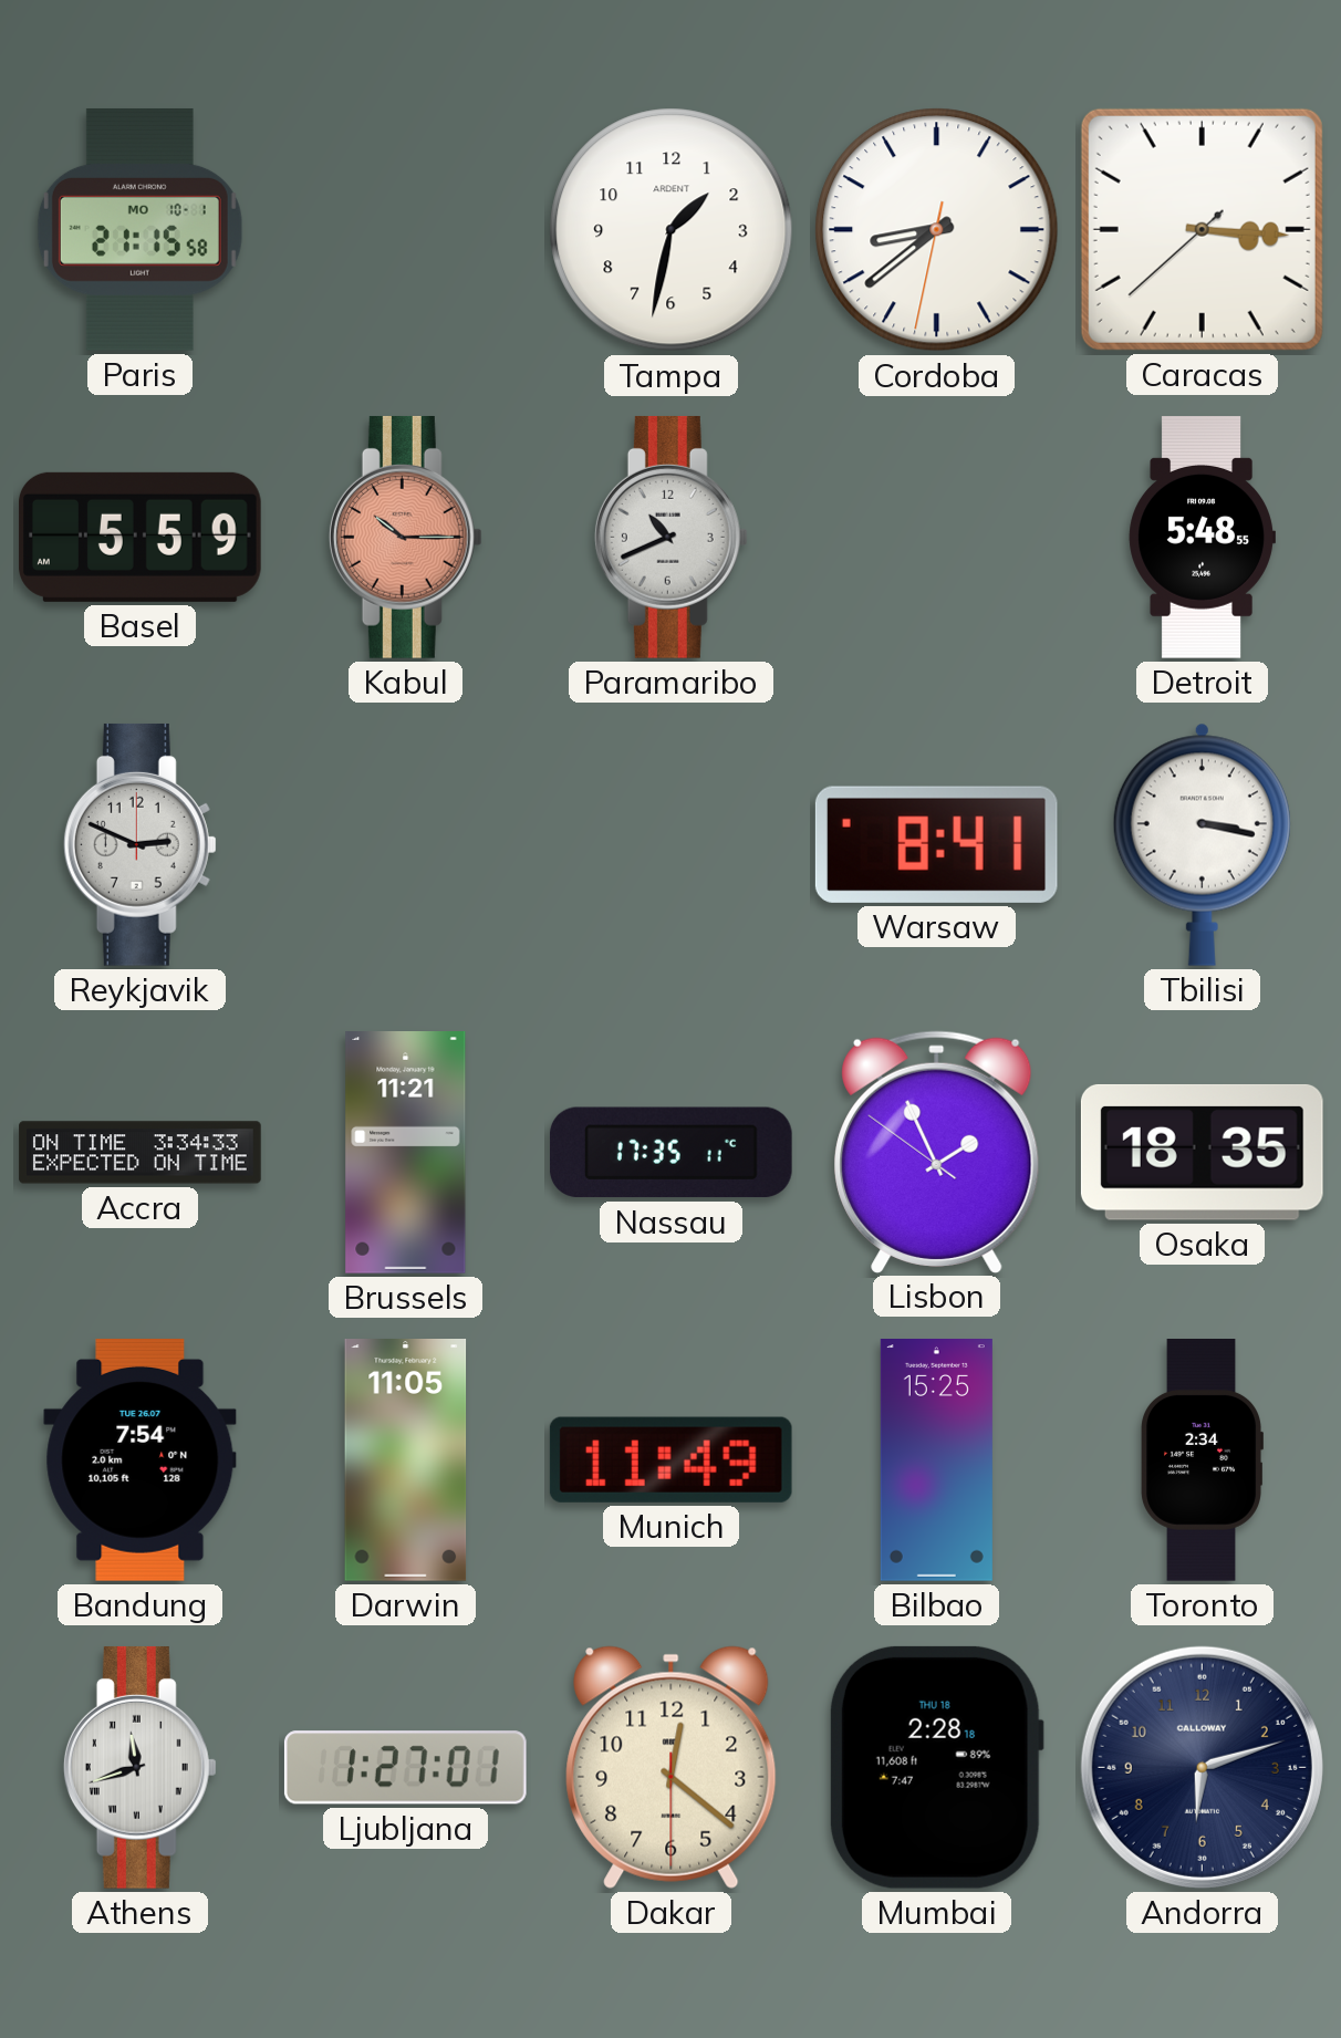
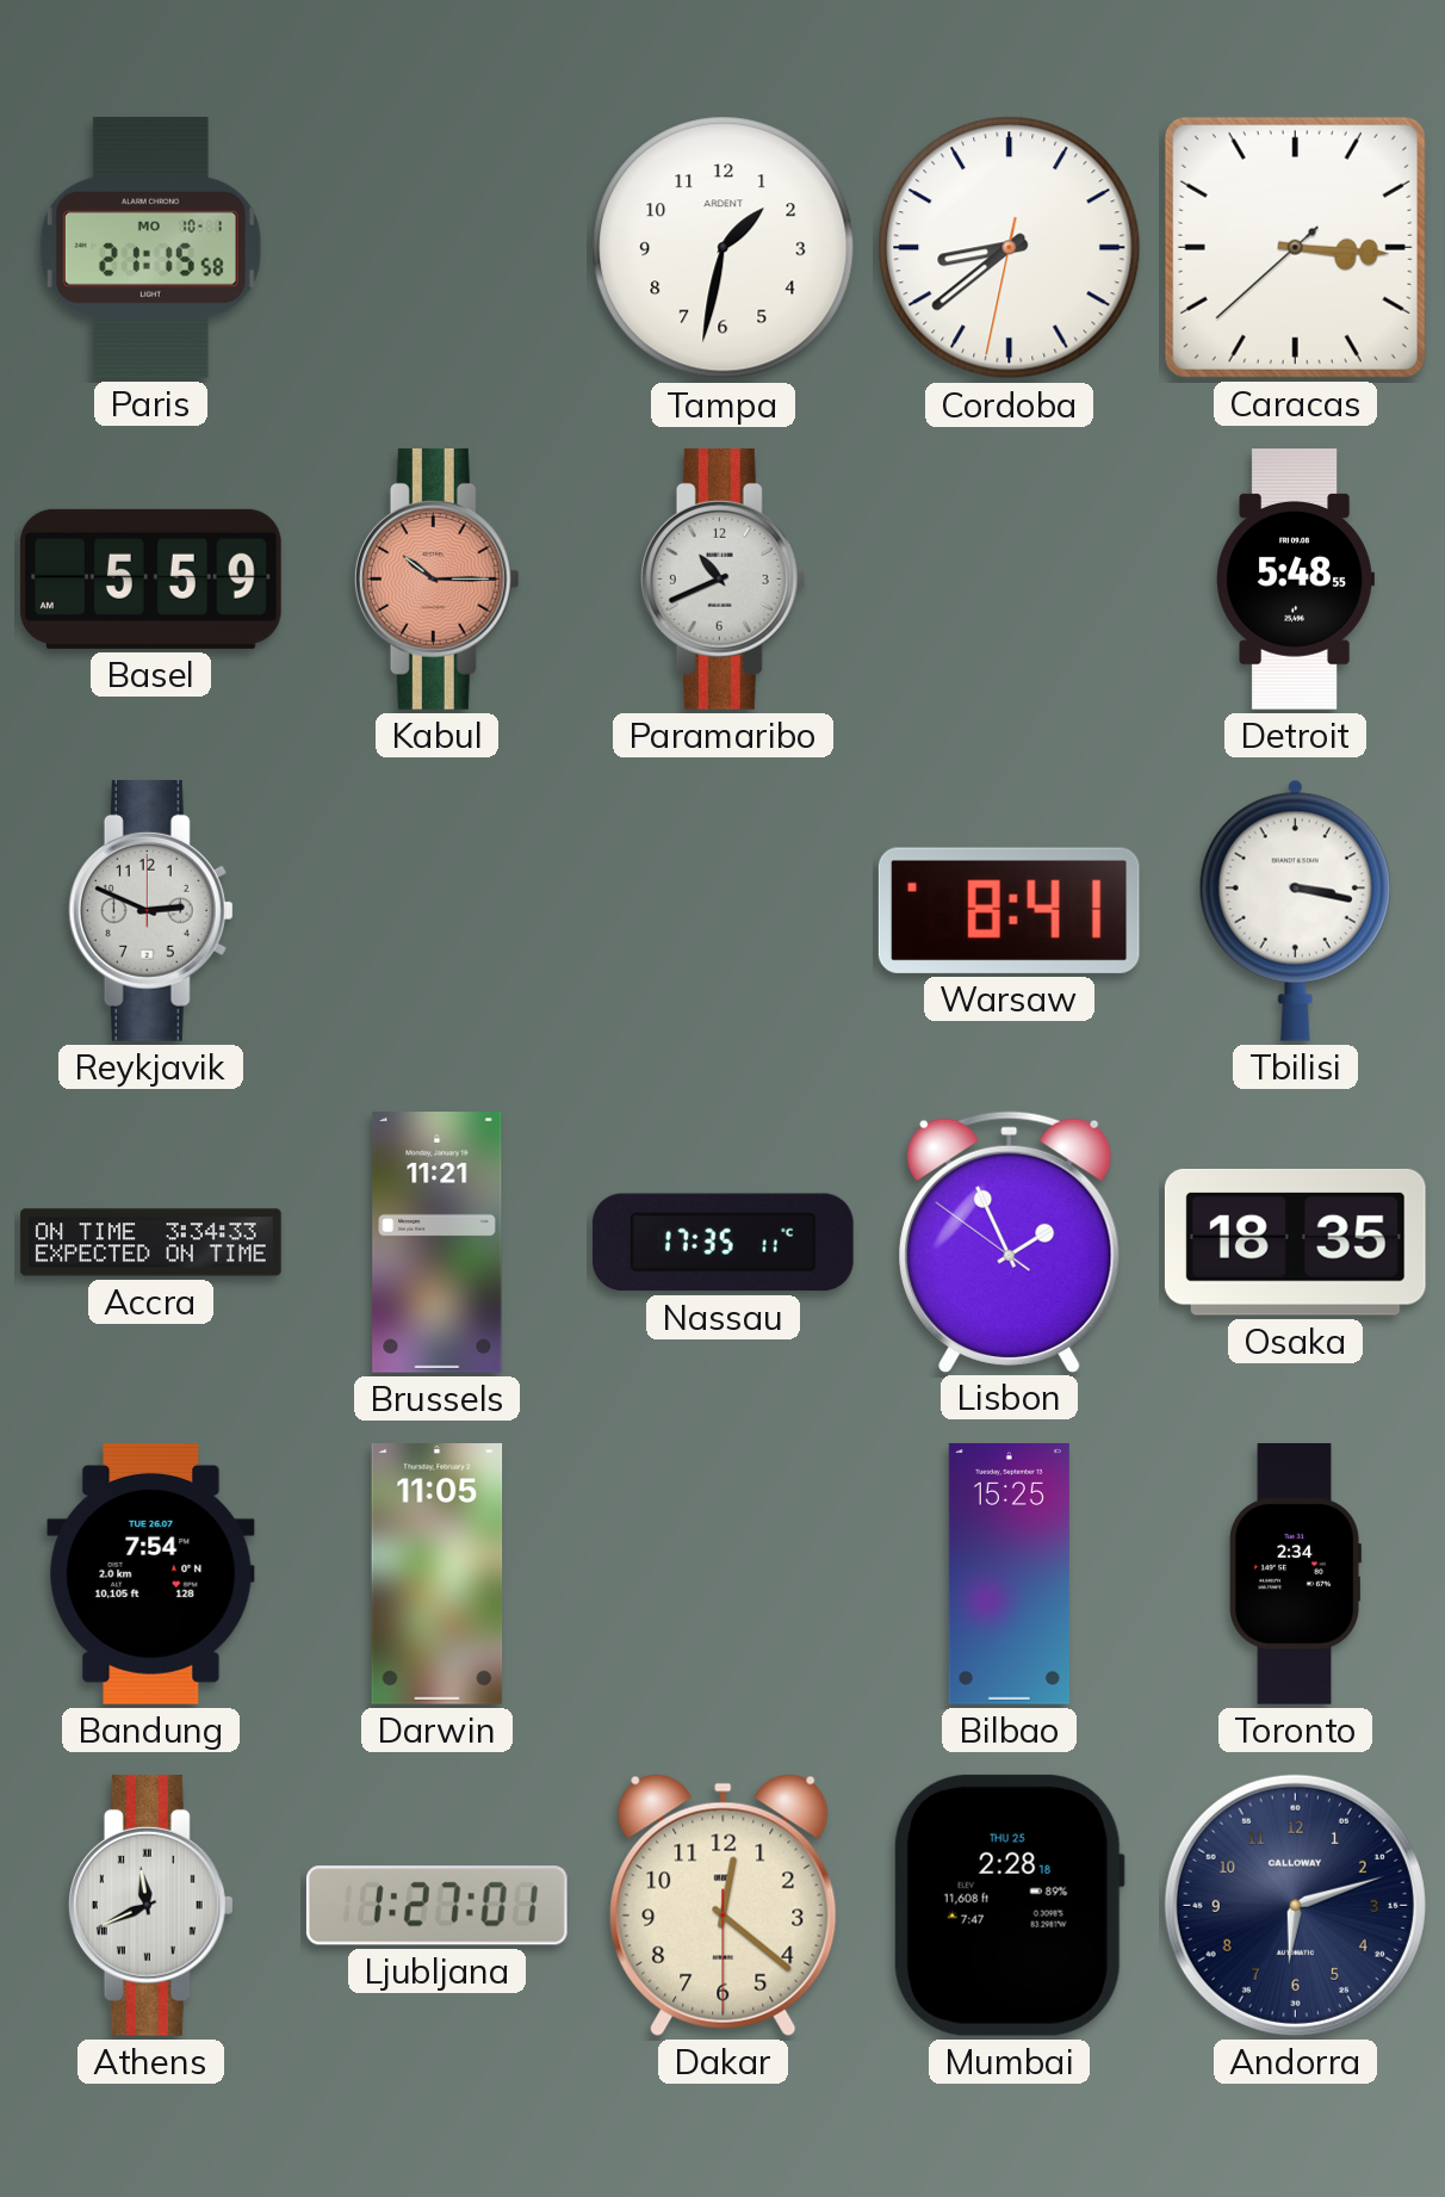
Munich: 11:49 -> none
Athens: 11:42 -> 11:41
Mumbai date: THU 18 -> THU 25
